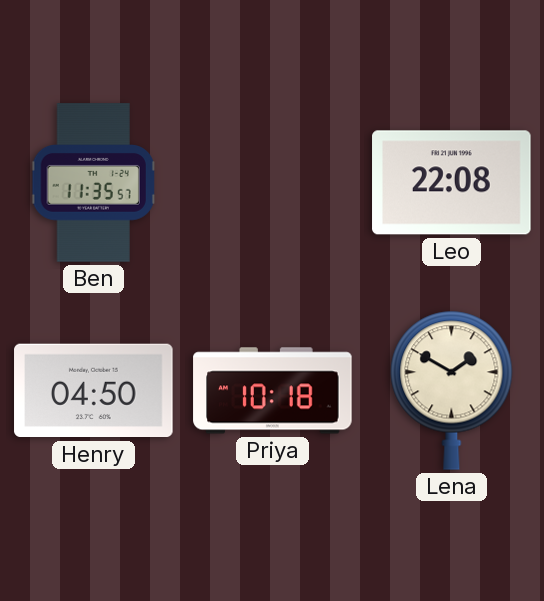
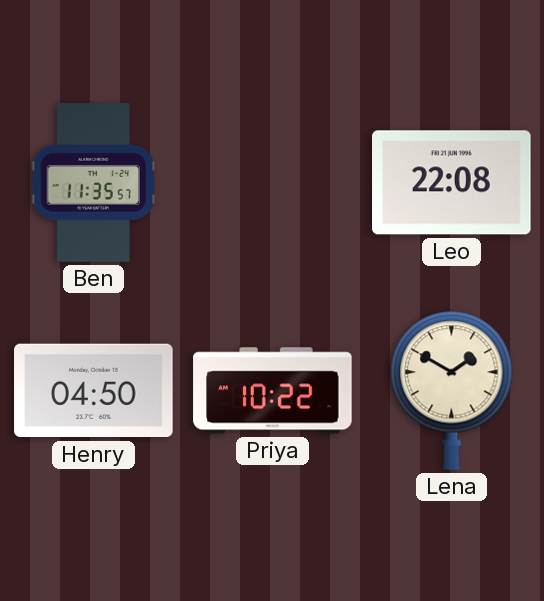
Priya: 10:18 -> 10:22
